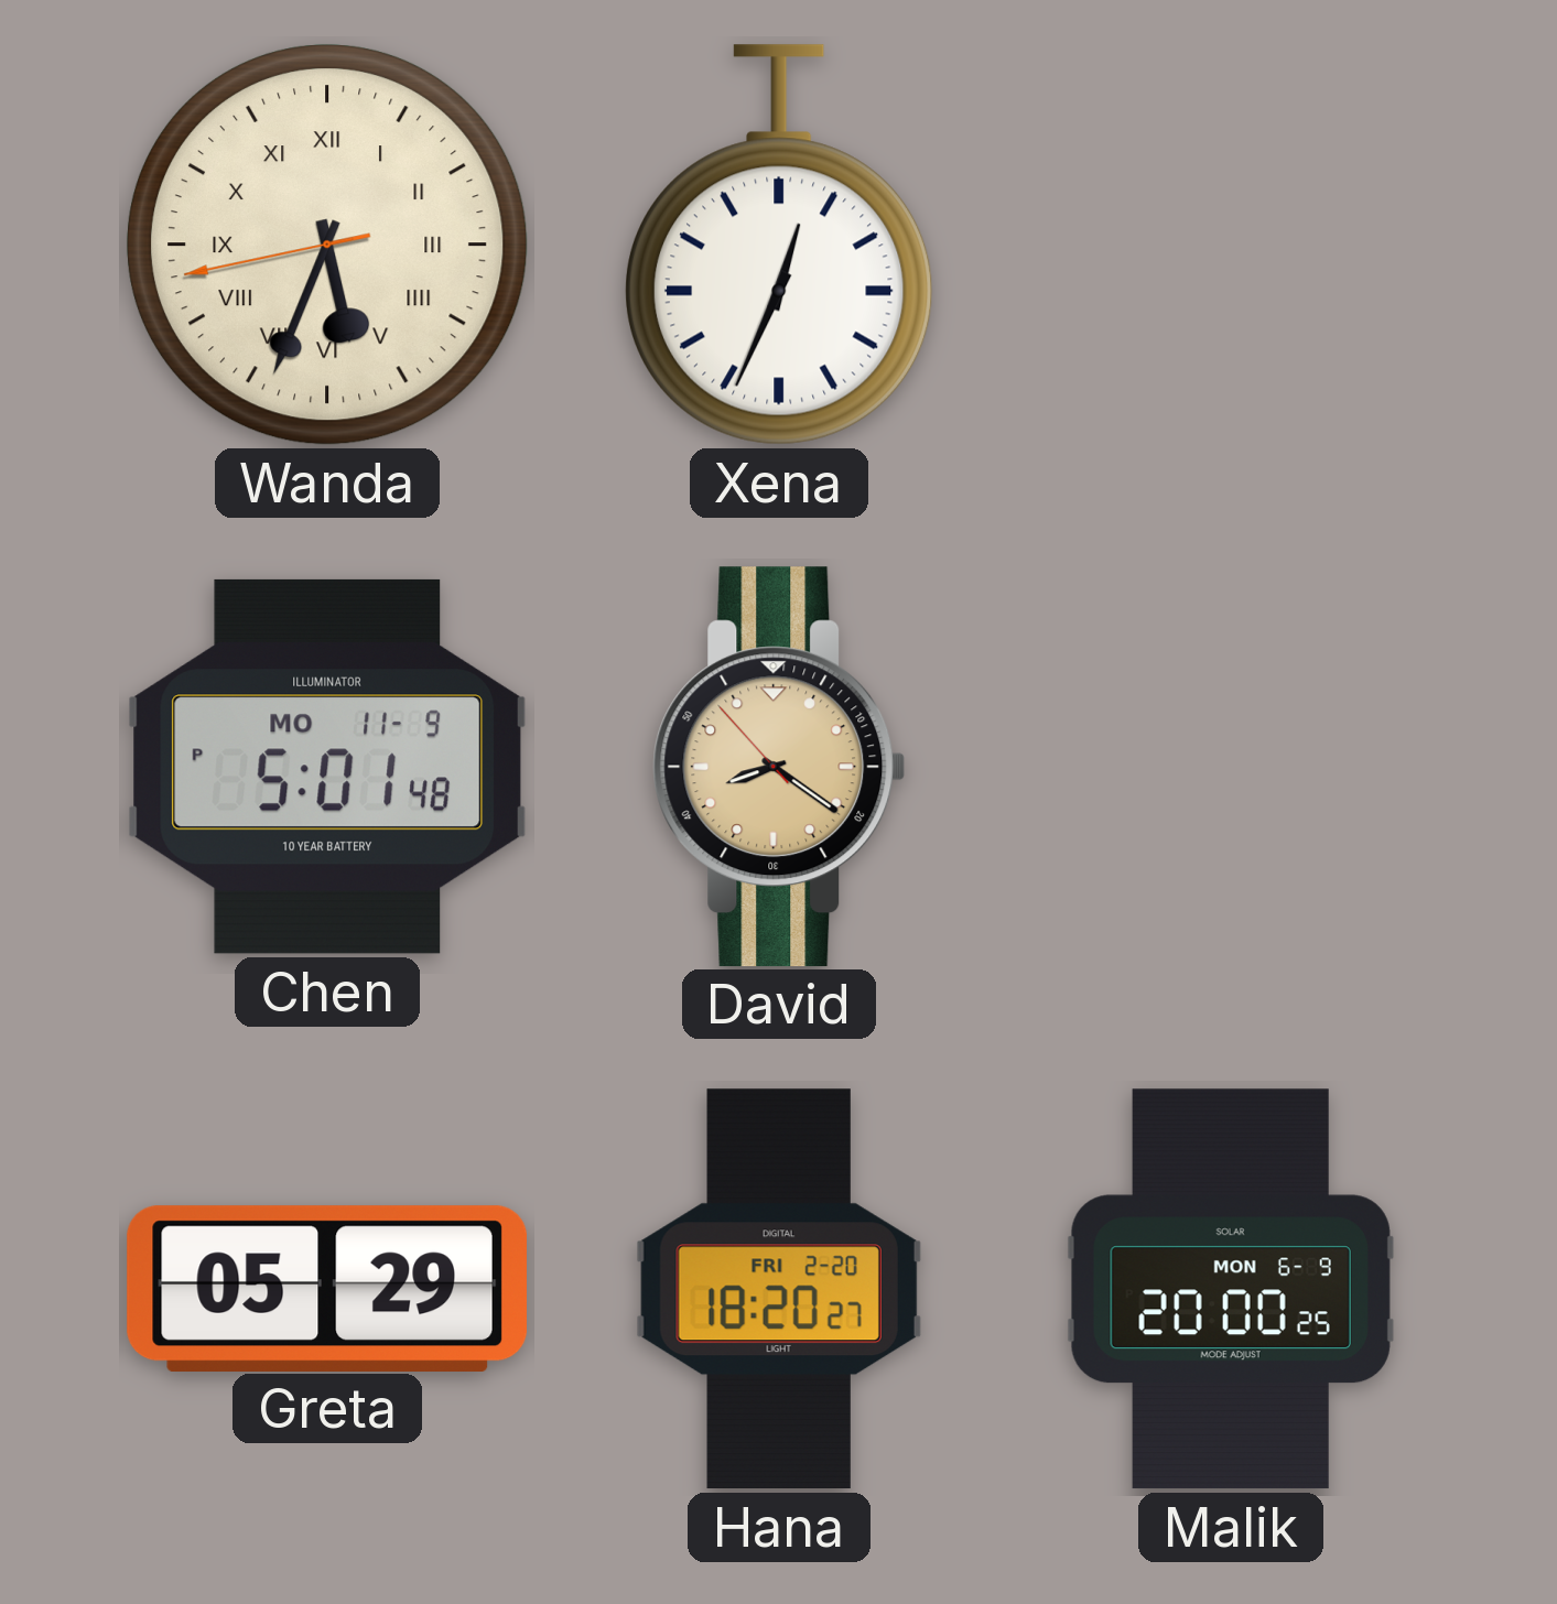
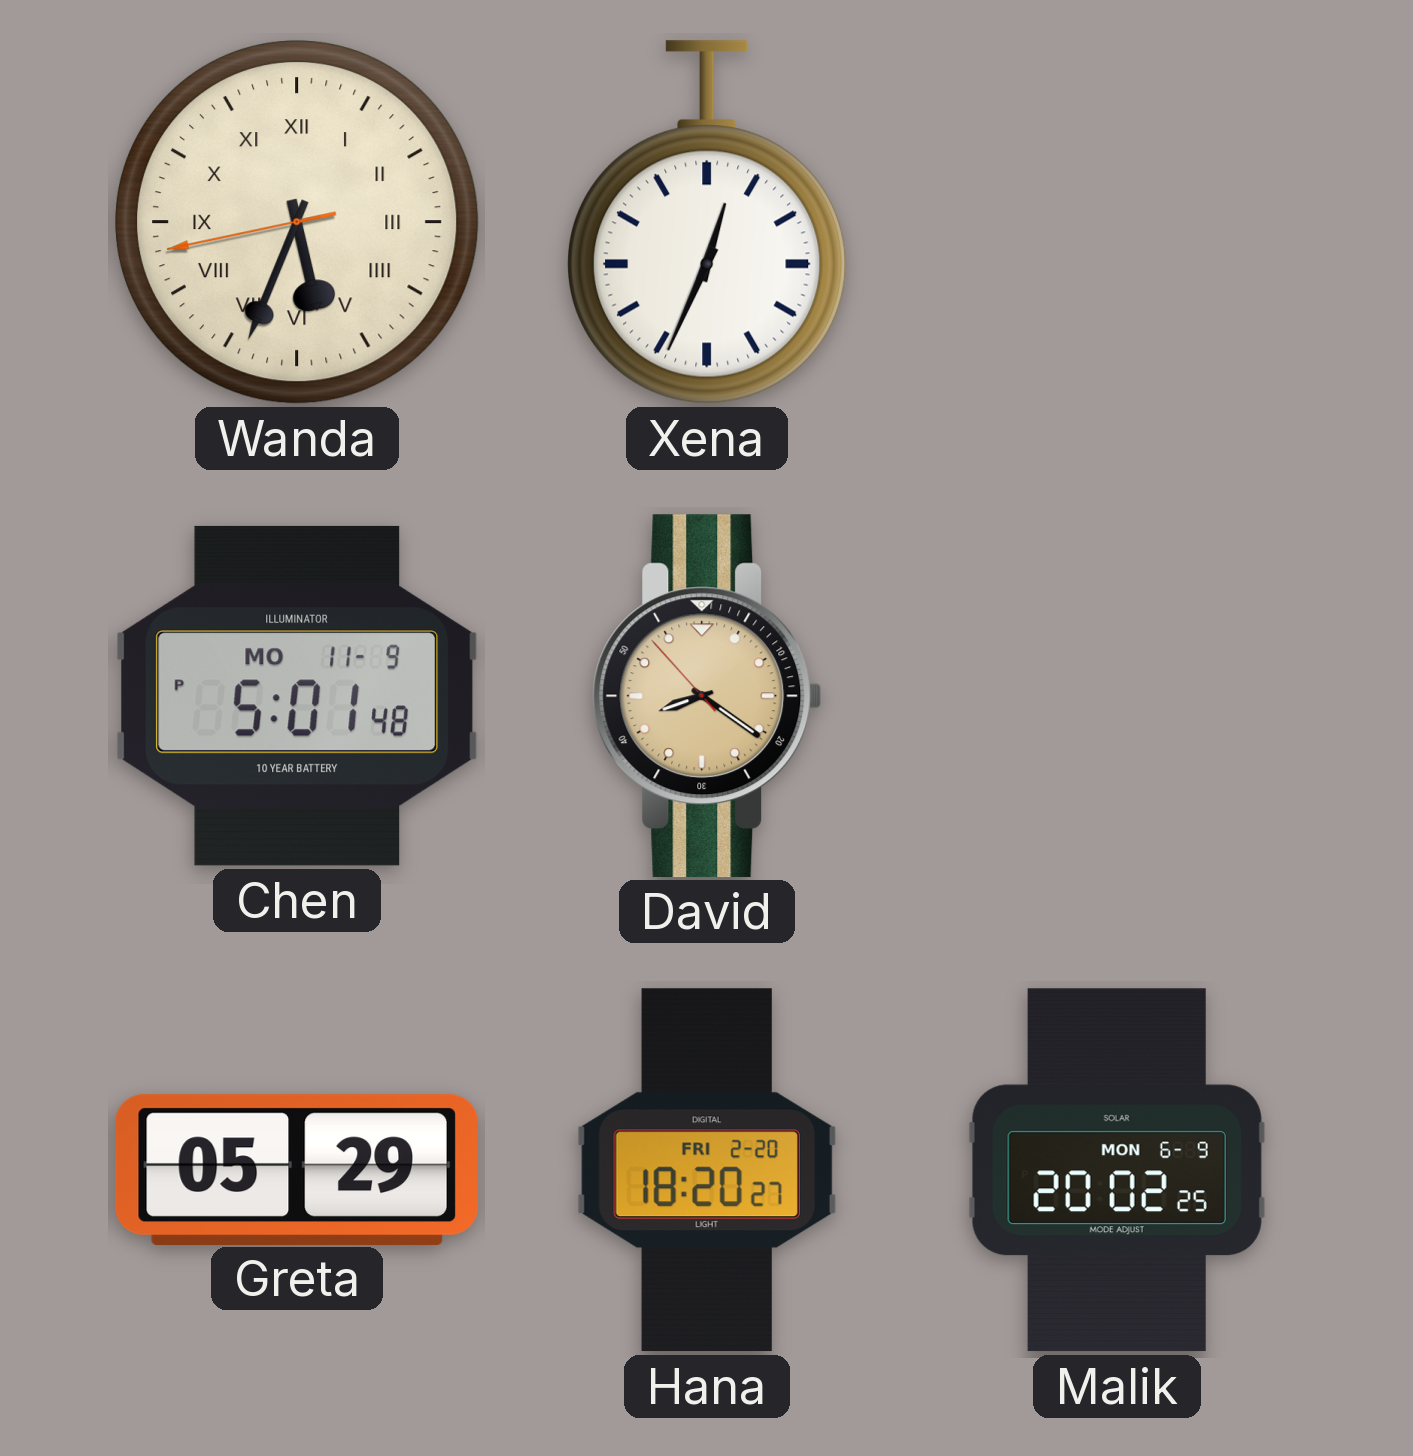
Malik: 20:00 -> 20:02
